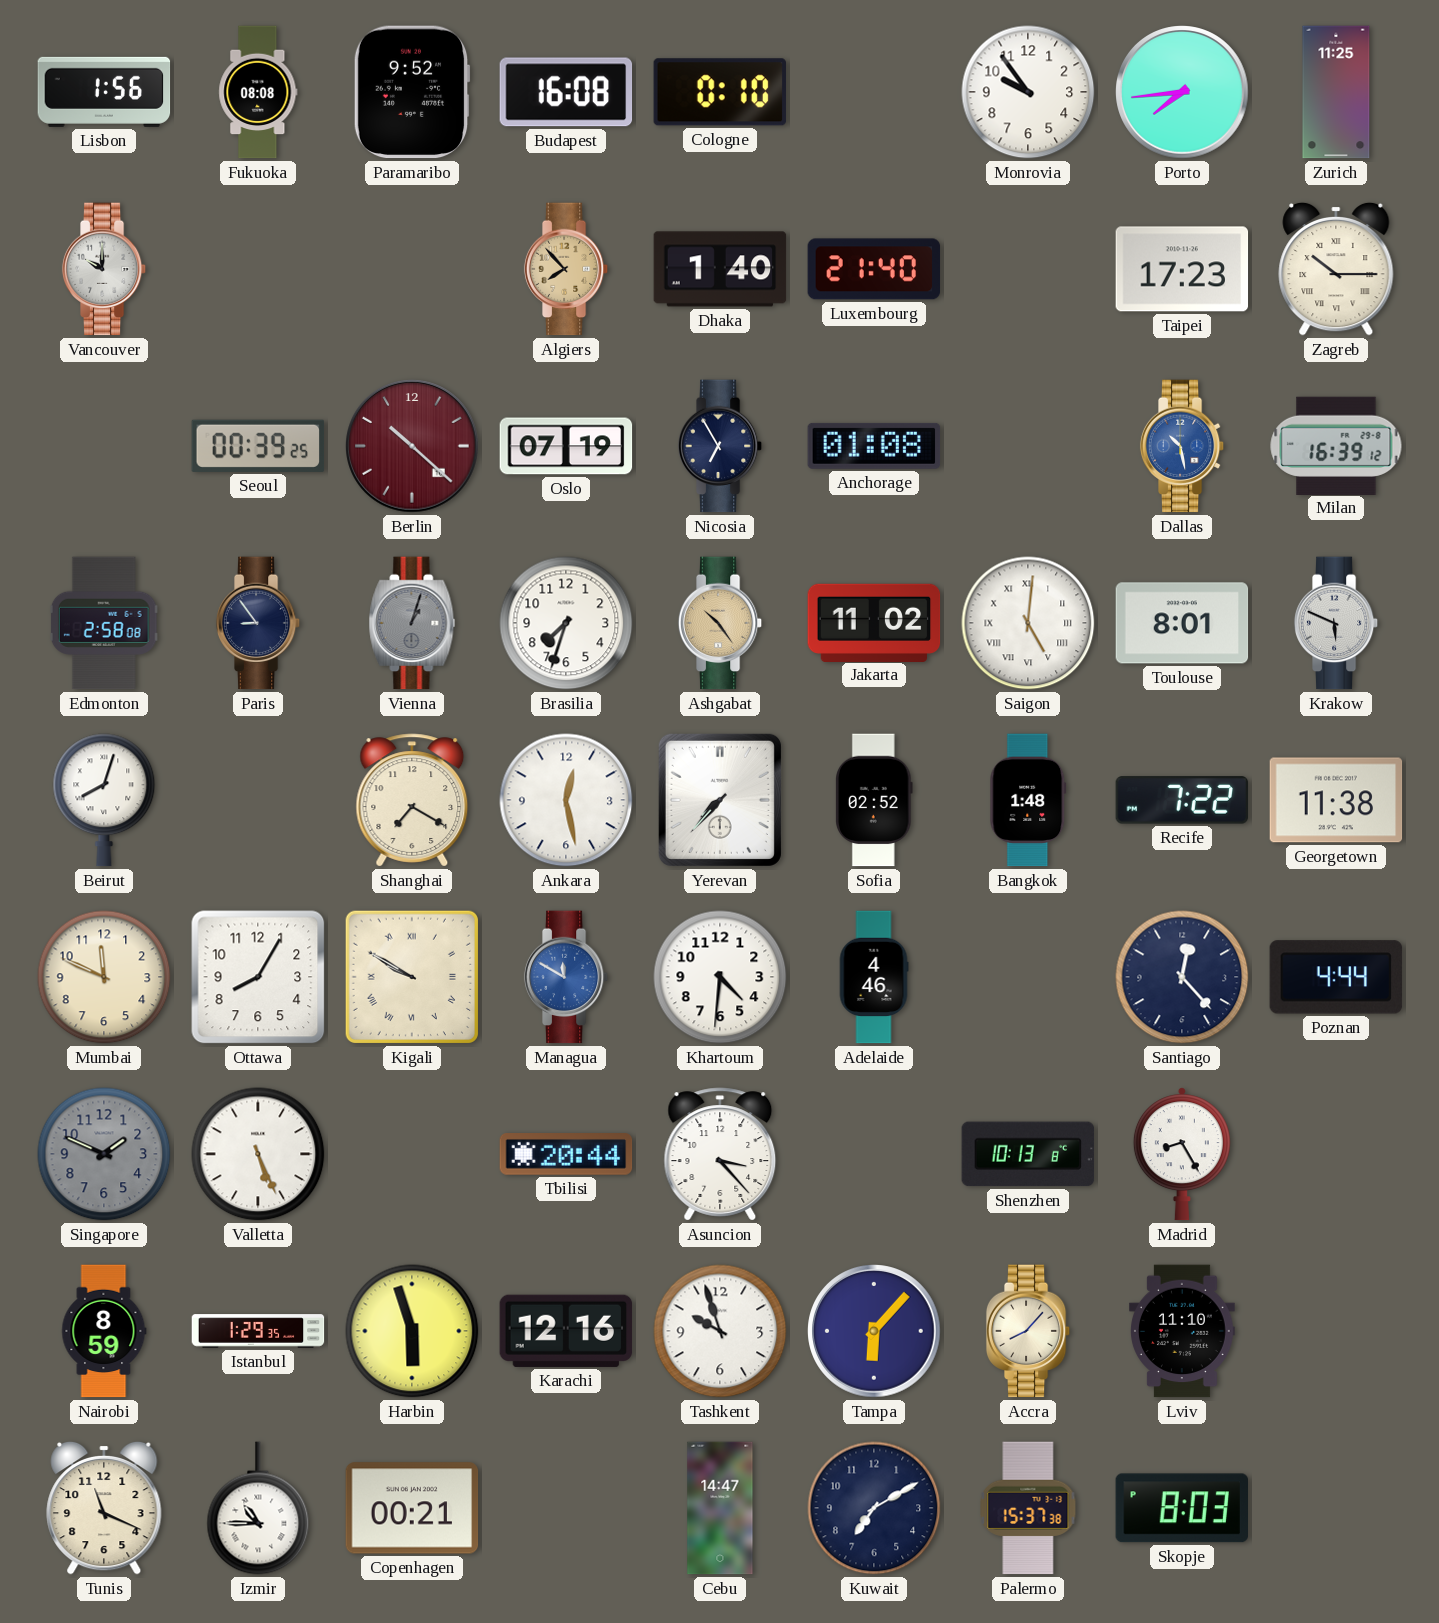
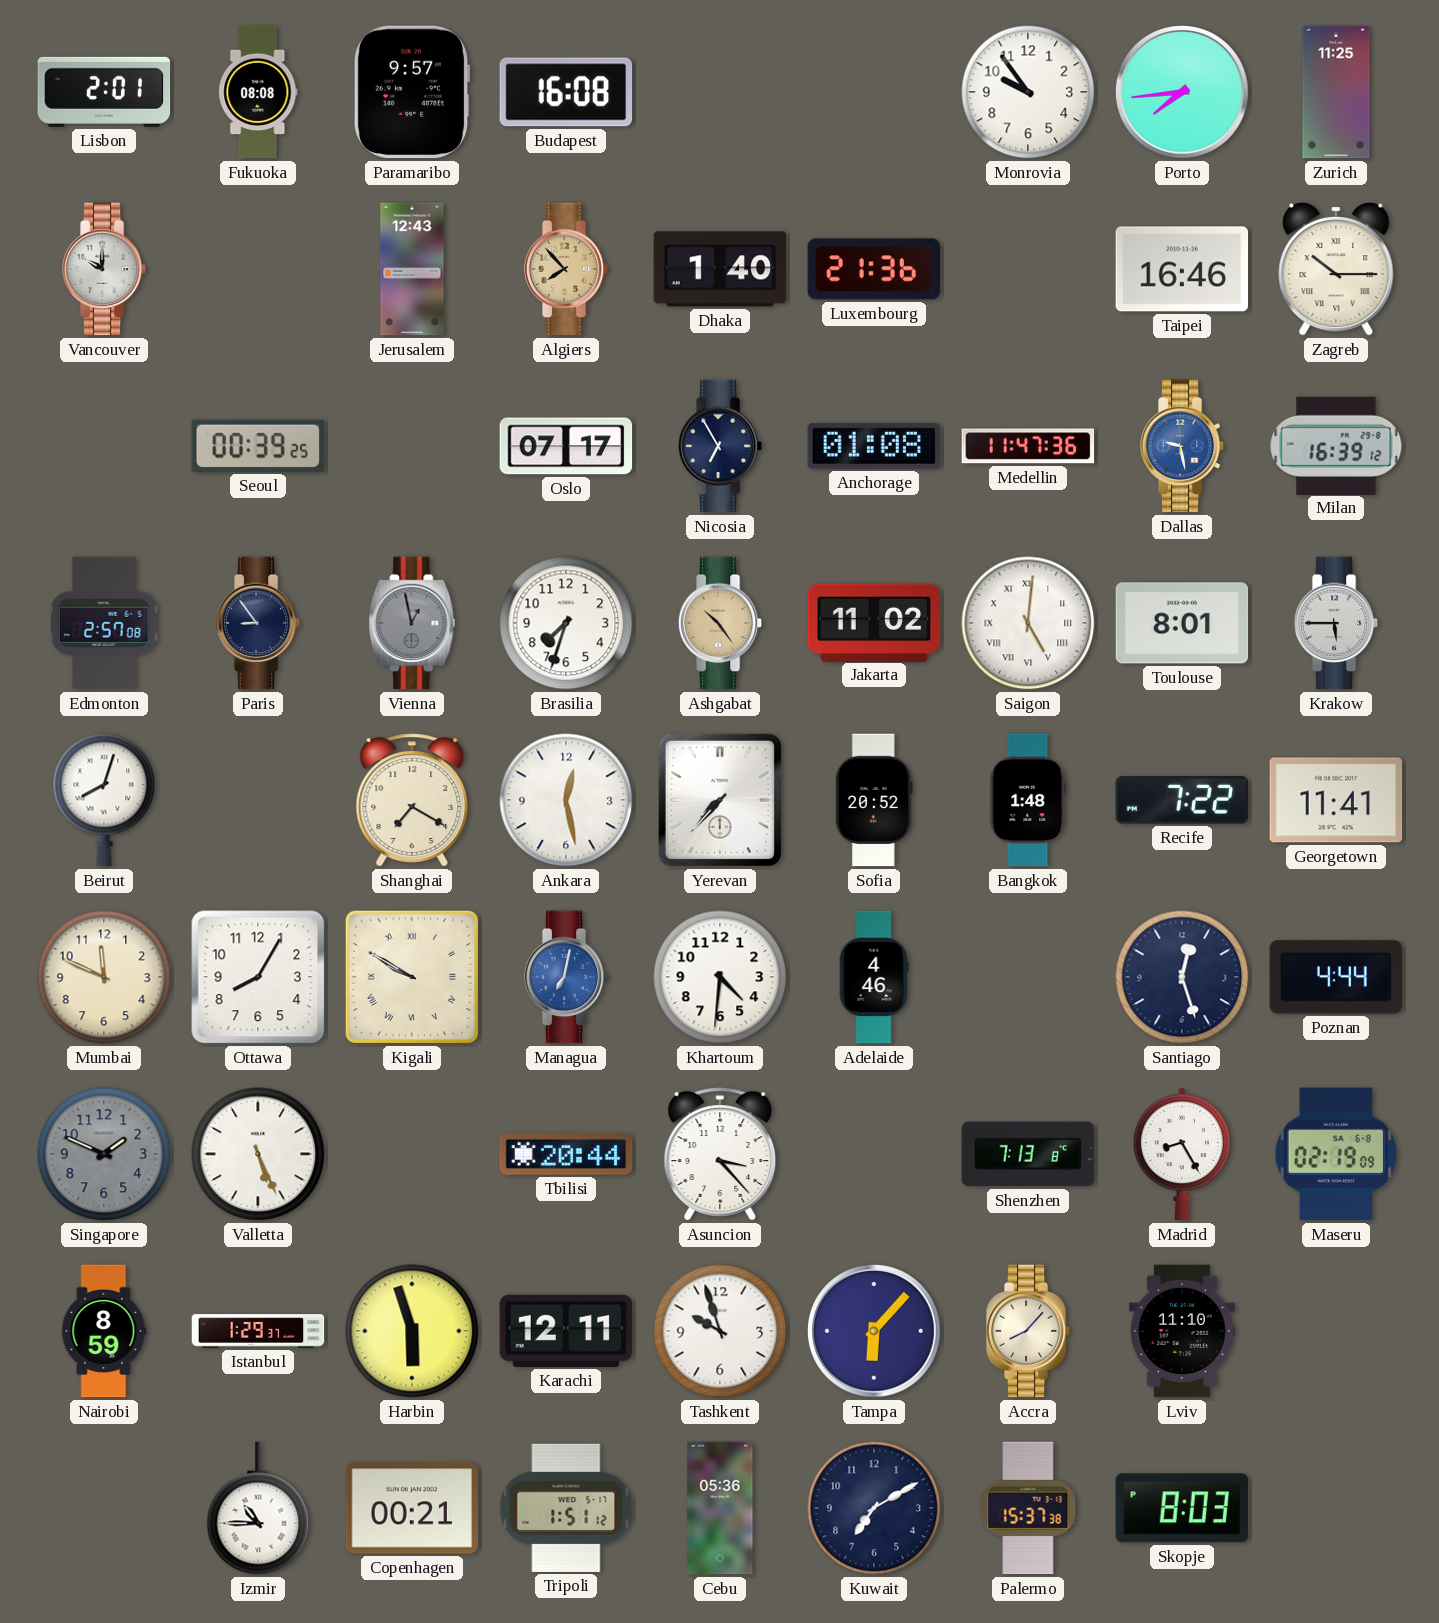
Lisbon: 1:56 -> 2:01
Paramaribo: 9:52 -> 9:57
Cologne: 0:10 -> none
Jerusalem: none -> 12:43
Luxembourg: 21:40 -> 21:36
Taipei: 17:23 -> 16:46
Berlin: 10:22 -> none
Oslo: 07:19 -> 07:17
Medellin: none -> 11:47
Dallas: 10:28 -> 9:28
Edmonton: 2:58 -> 2:57
Vienna: 1:03 -> 12:58
Krakow: 5:49 -> 5:45
Sofia: 02:52 -> 20:52
Georgetown: 11:38 -> 11:41
Managua: 11:50 -> 7:02
Santiago: 12:23 -> 12:27
Shenzhen: 10:13 -> 7:13
Maseru: none -> 02:19
Istanbul: 1:29:35 -> 1:29:37
Karachi: 12:16 -> 12:11
Tunis: 11:19 -> none
Tripoli: none -> 1:51
Cebu: 14:47 -> 05:36
